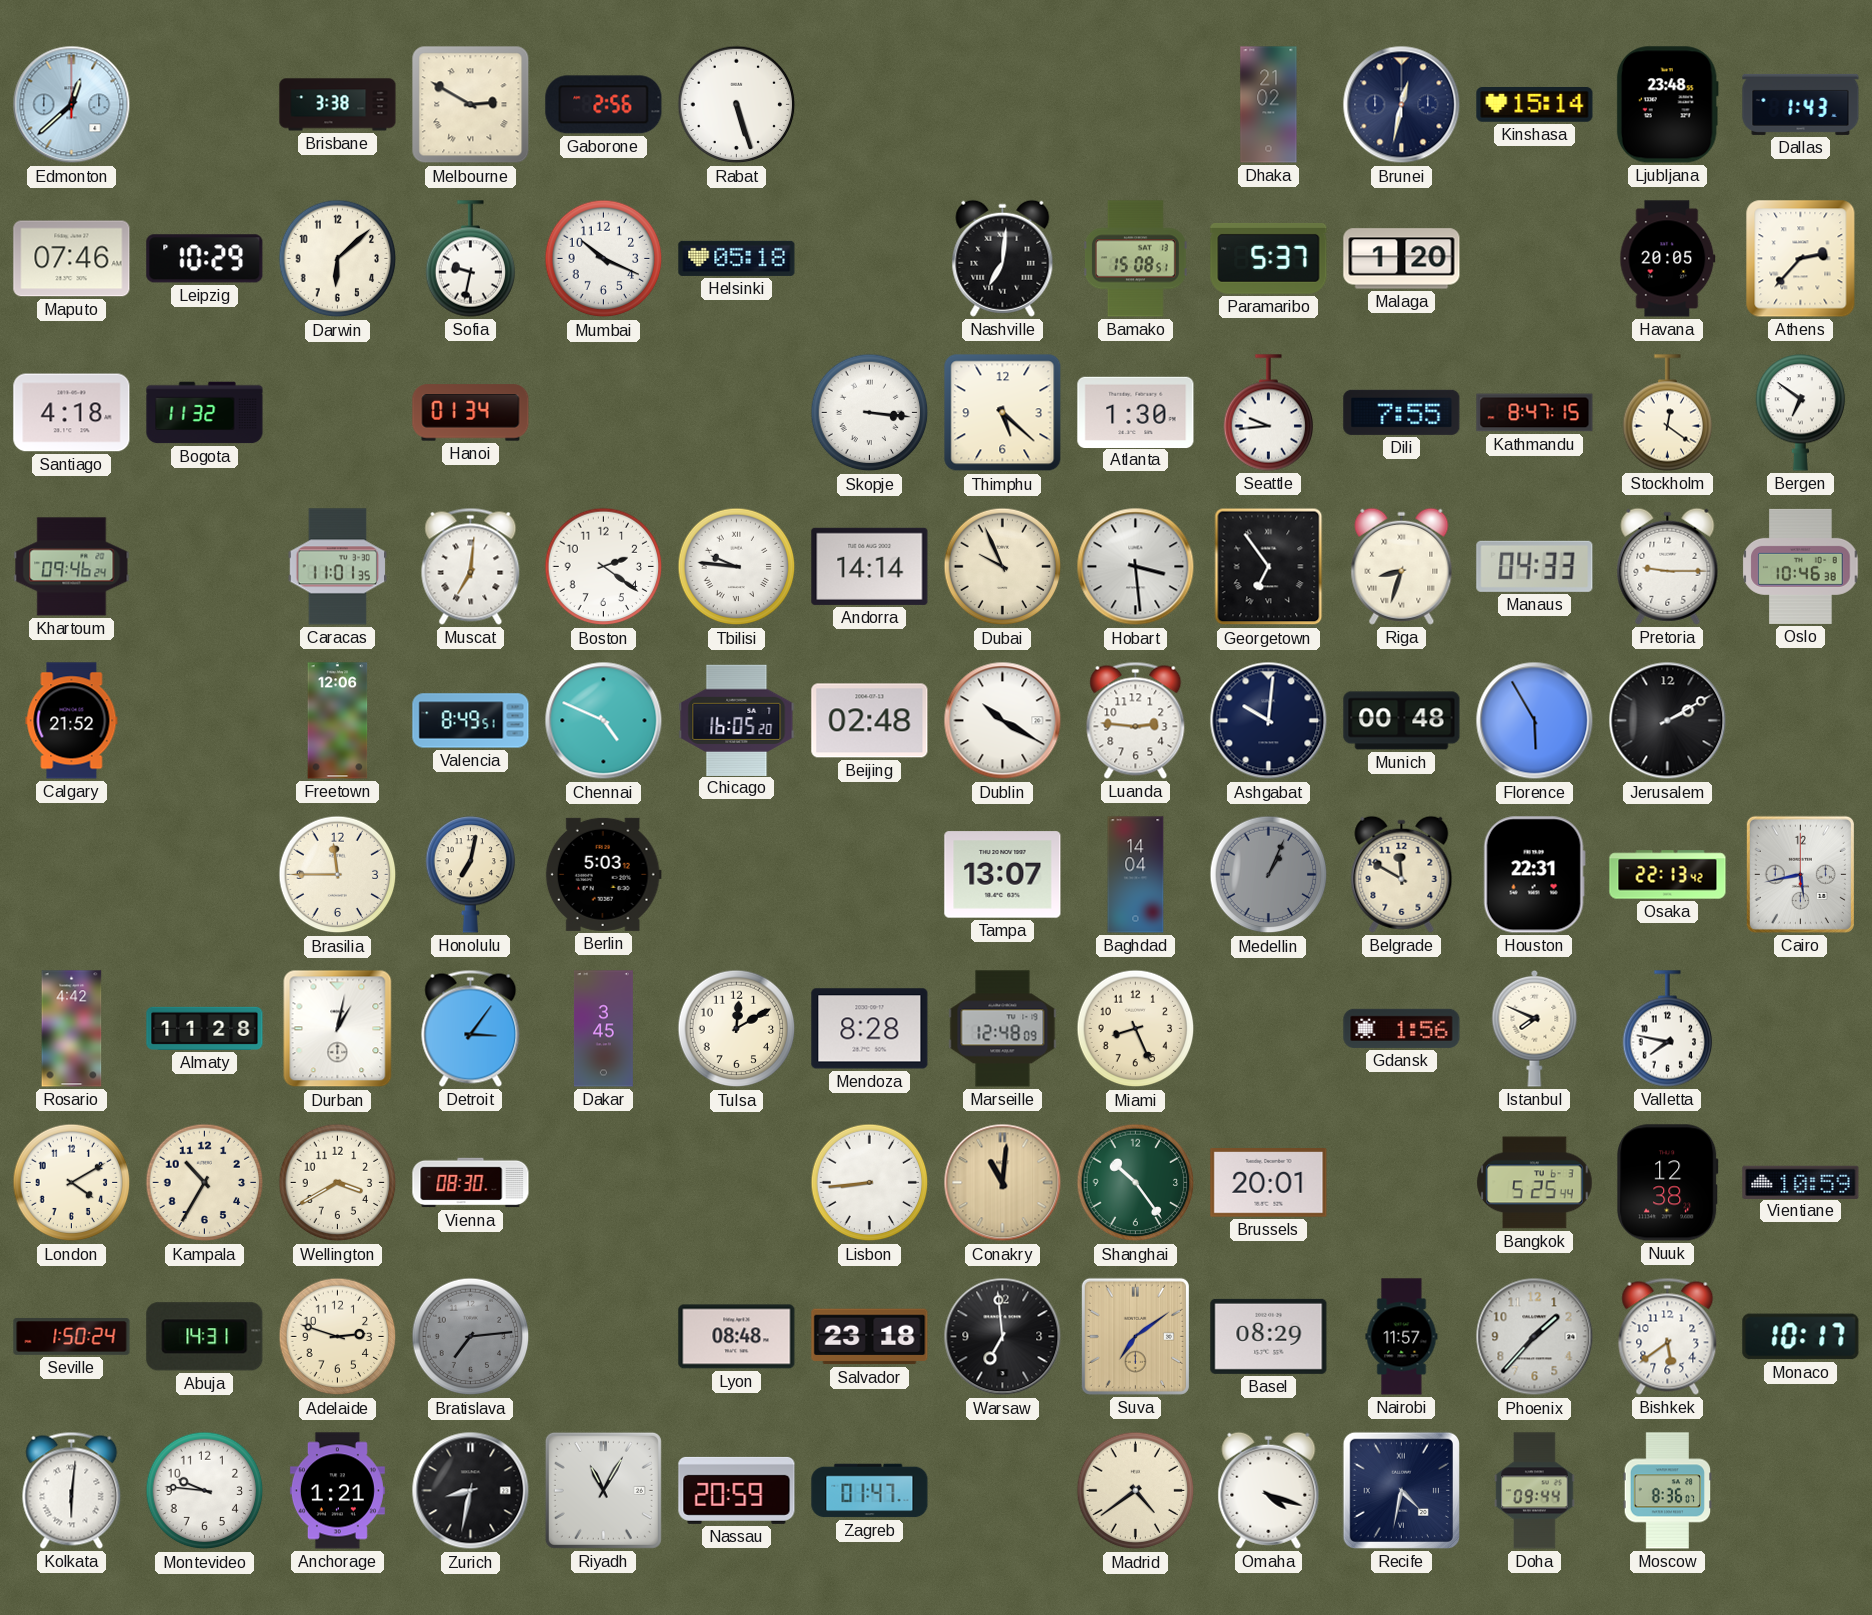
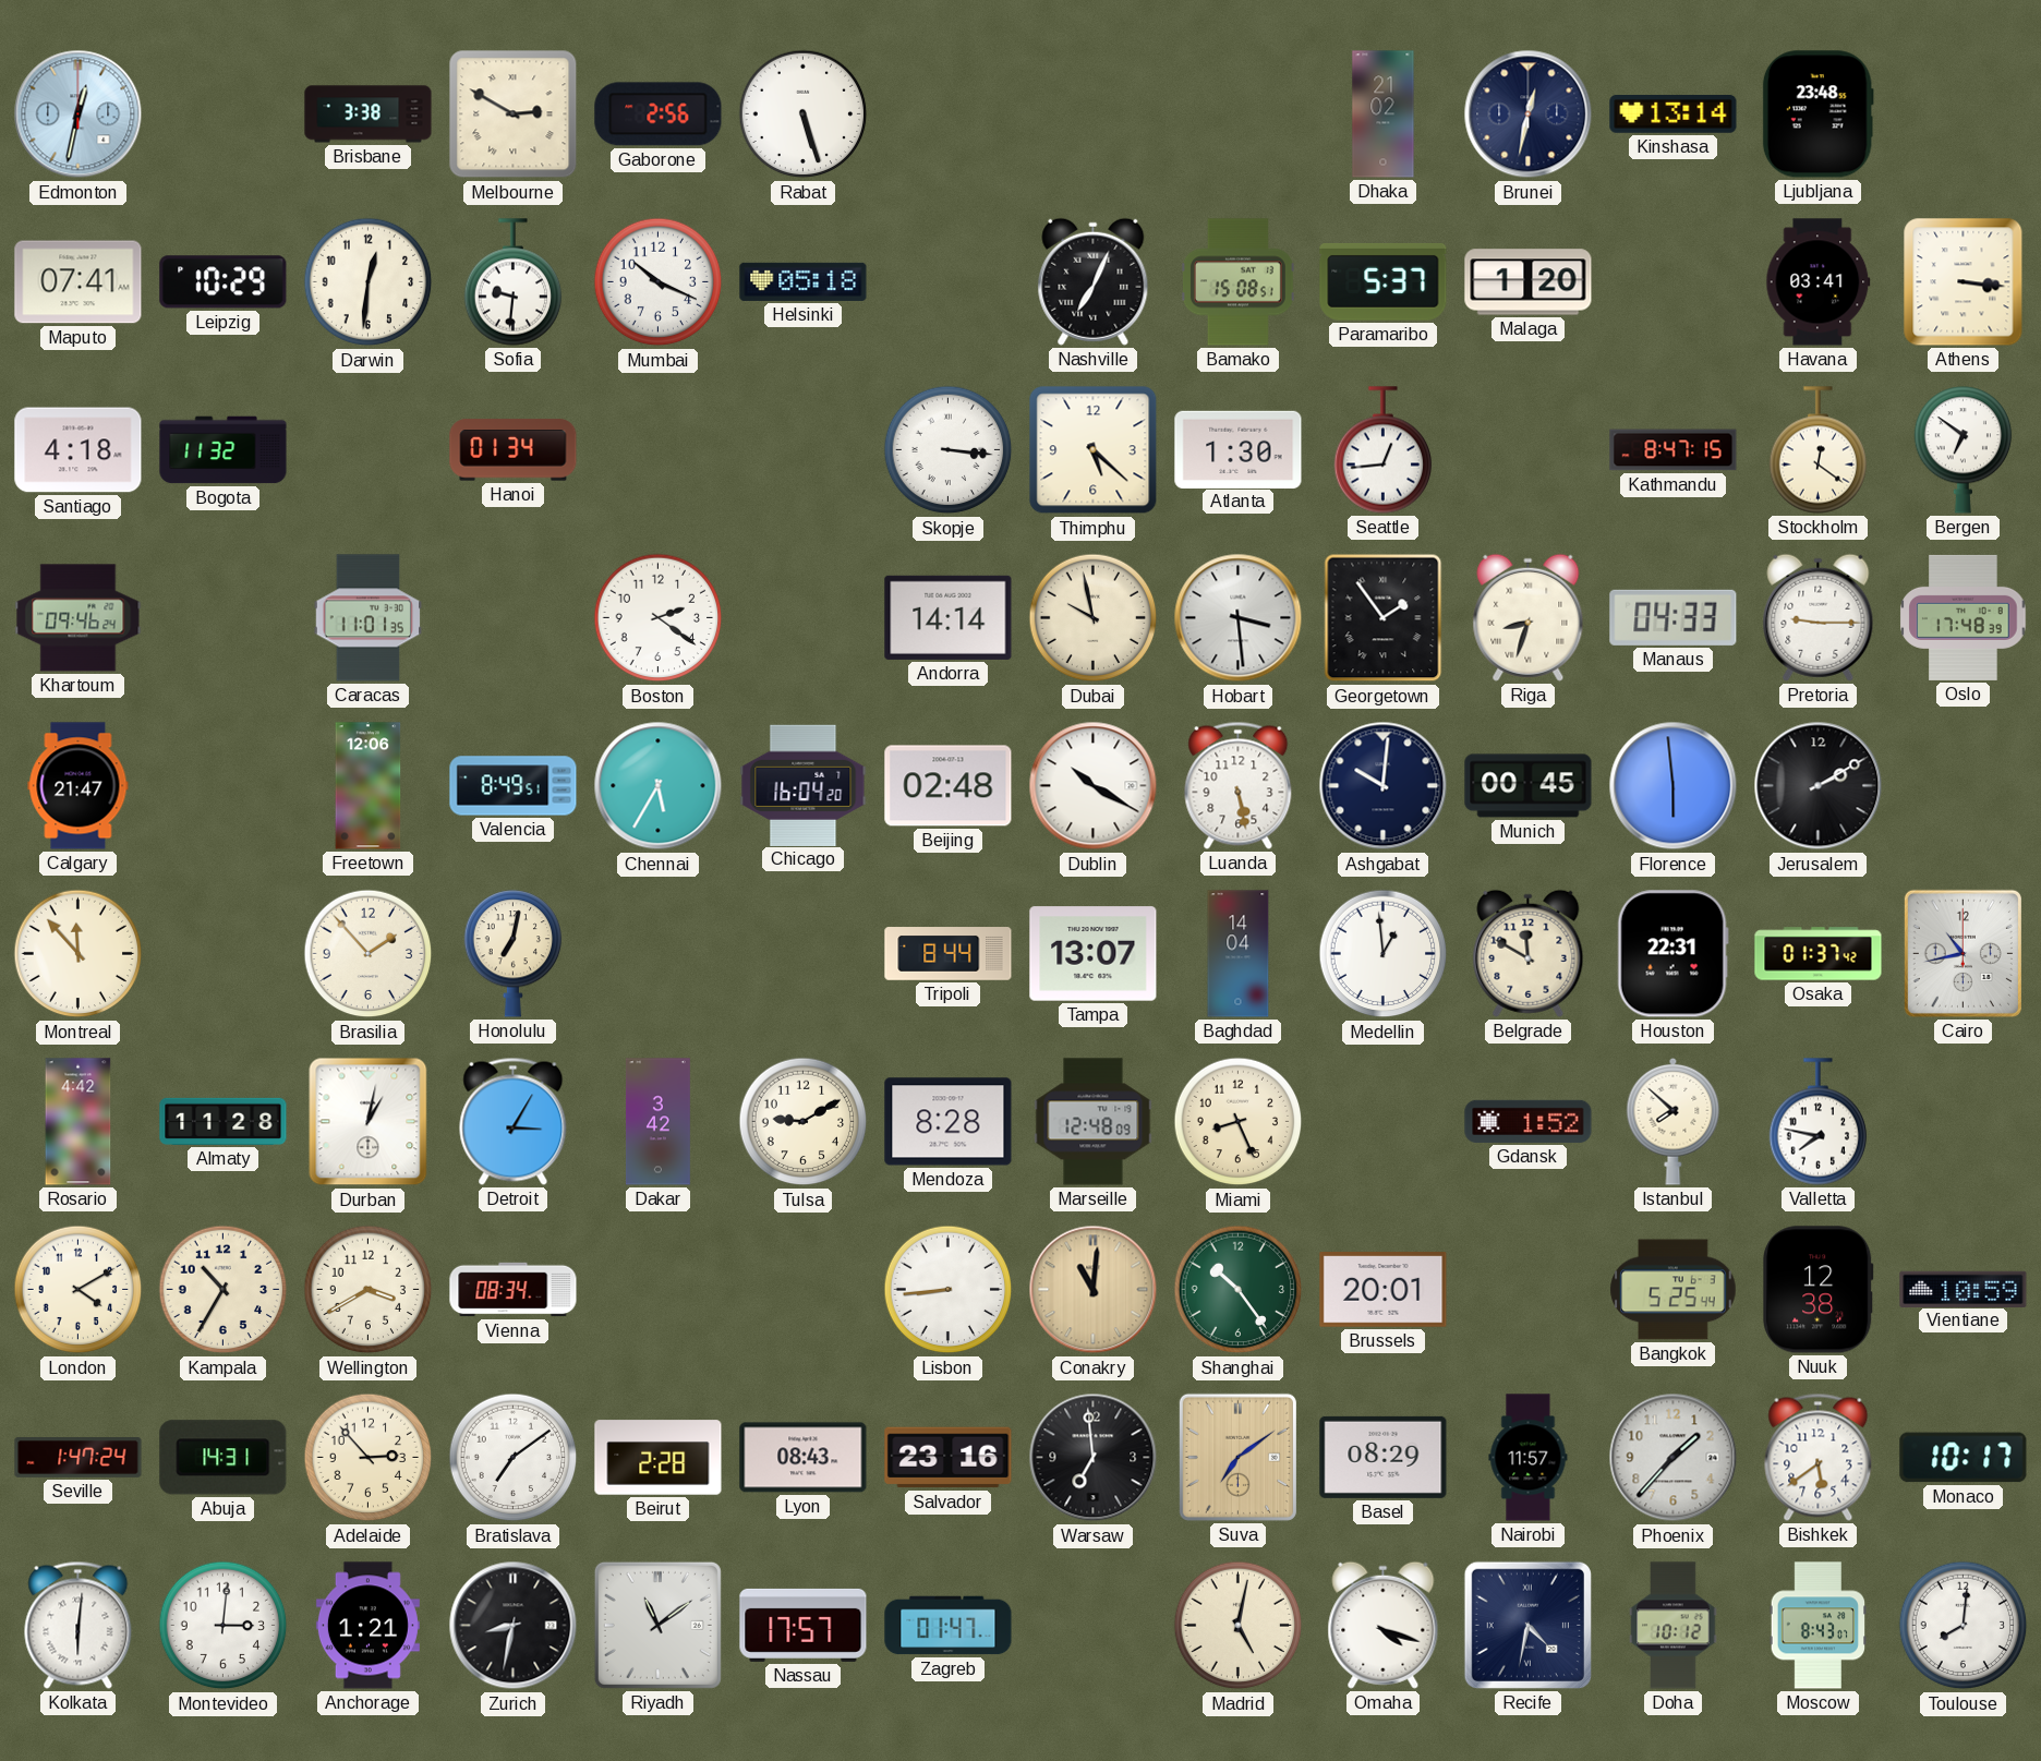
Edmonton: 12:38 -> 12:32
Kinshasa: 15:14 -> 13:14
Dallas: 1:43 -> none
Maputo: 07:46 -> 07:41
Darwin: 6:08 -> 12:31
Sofia: 9:32 -> 9:31
Nashville: 7:01 -> 7:04
Havana: 20:05 -> 03:41
Athens: 2:37 -> 3:16
Seattle: 9:44 -> 12:44
Dili: 7:55 -> none
Muscat: 7:01 -> none
Tbilisi: 9:46 -> none
Dubai: 9:56 -> 9:58
Georgetown: 6:54 -> 1:54
Oslo: 10:46 -> 17:48
Calgary: 21:52 -> 21:47
Chennai: 4:49 -> 5:35
Chicago: 16:05 -> 16:04
Luanda: 2:46 -> 5:28
Munich: 00:48 -> 00:45
Florence: 5:55 -> 5:59
Montreal: none -> 11:53
Brasilia: 11:45 -> 1:53
Berlin: 5:03 -> none
Tripoli: none -> 8:44
Medellin: 1:04 -> 12:59
Medellin dial: grey -> white
Osaka: 22:13 -> 01:37
Cairo: 5:43 -> 10:43
Detroit: 3:06 -> 3:05
Dakar: 3:45 -> 3:42
Tulsa: 12:10 -> 9:10
Gdansk: 1:56 -> 1:52
Istanbul: 7:49 -> 7:52
Vienna: 08:30 -> 08:34
Seville: 1:50 -> 1:47
Adelaide: 2:48 -> 2:53
Bratislava: 7:14 -> 7:09
Bratislava dial: grey -> white
Beirut: none -> 2:28
Lyon: 08:48 -> 08:43
Salvador: 23:18 -> 23:16
Montevideo: 9:46 -> 3:01
Riyadh: 11:05 -> 11:09
Nassau: 20:59 -> 17:57
Madrid: 4:39 -> 5:02
Doha: 09:44 -> 10:12
Moscow: 8:36 -> 8:43
Toulouse: none -> 8:01
